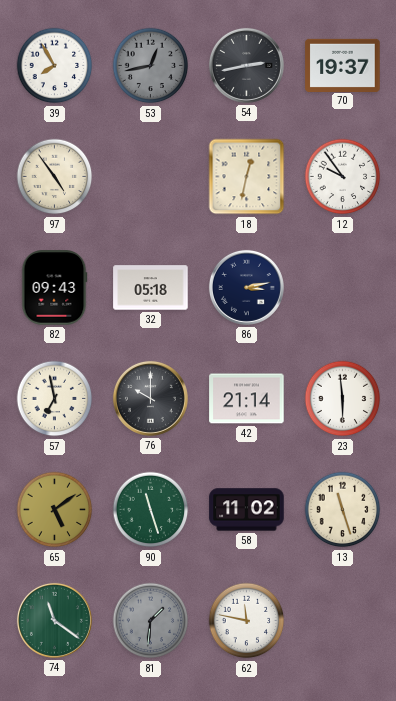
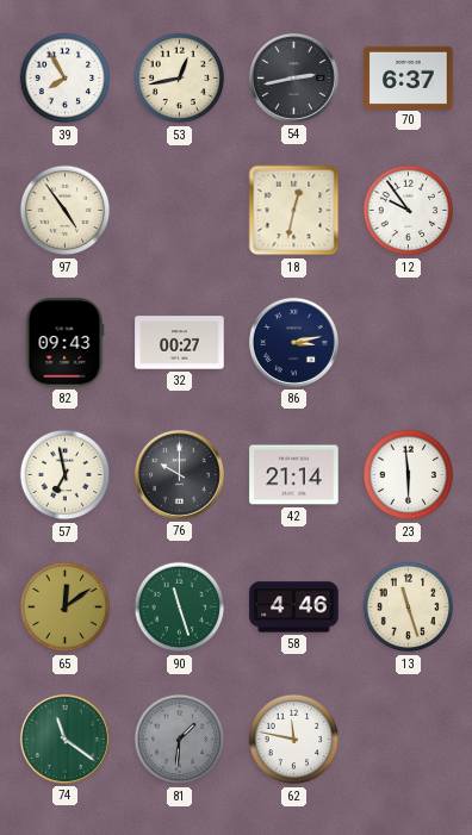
53 dial: grey -> cream
70: 19:37 -> 6:37
32: 05:18 -> 00:27
65: 5:09 -> 12:09
58: 11:02 -> 4:46
